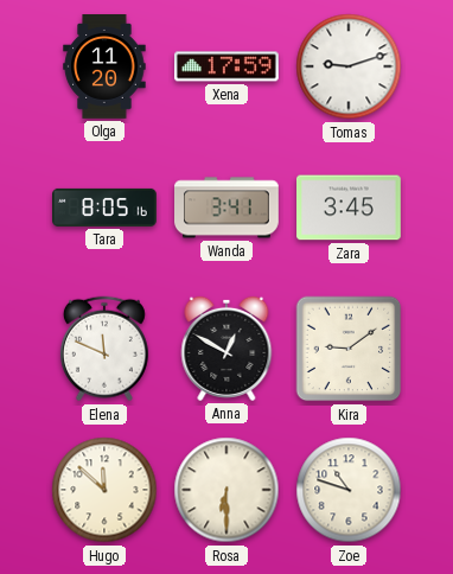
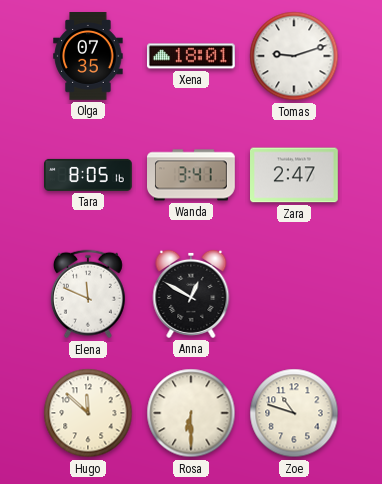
Olga: 11:20 -> 07:35
Xena: 17:59 -> 18:01
Zara: 3:45 -> 2:47
Kira: 9:09 -> none
